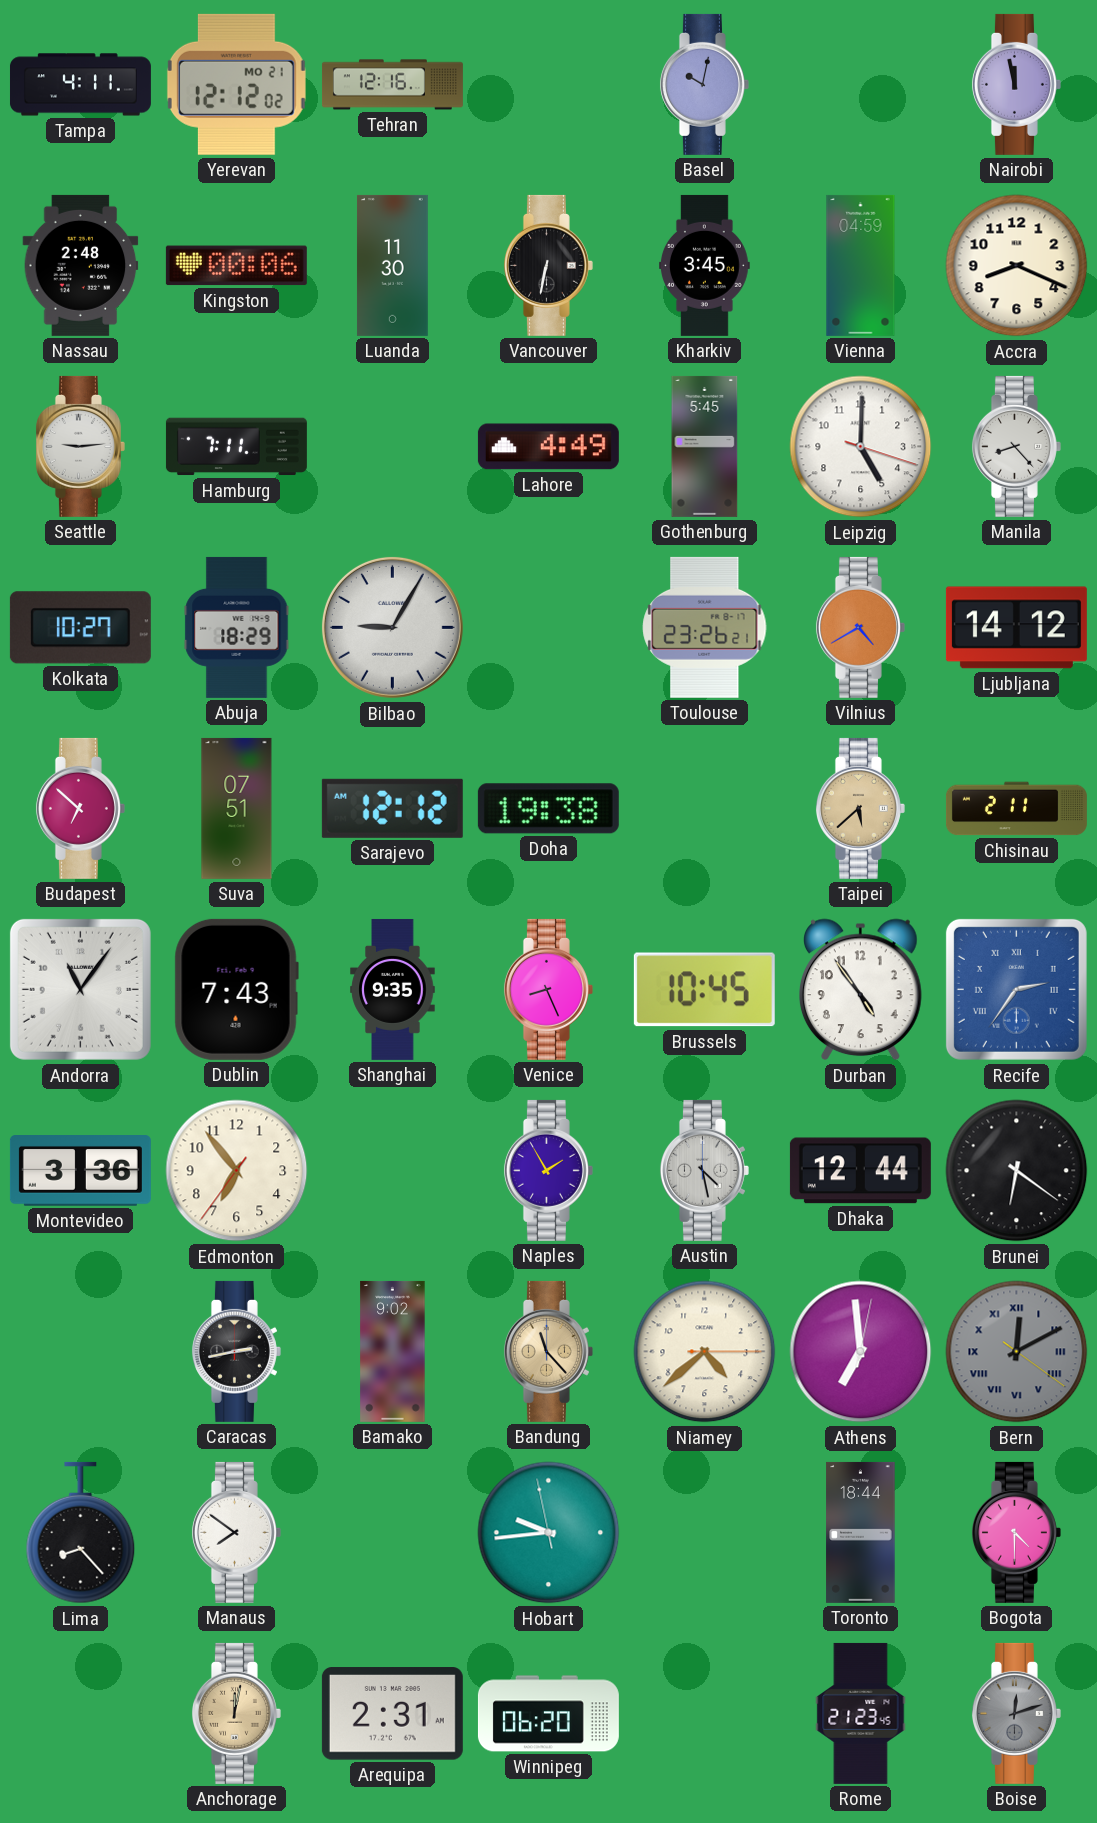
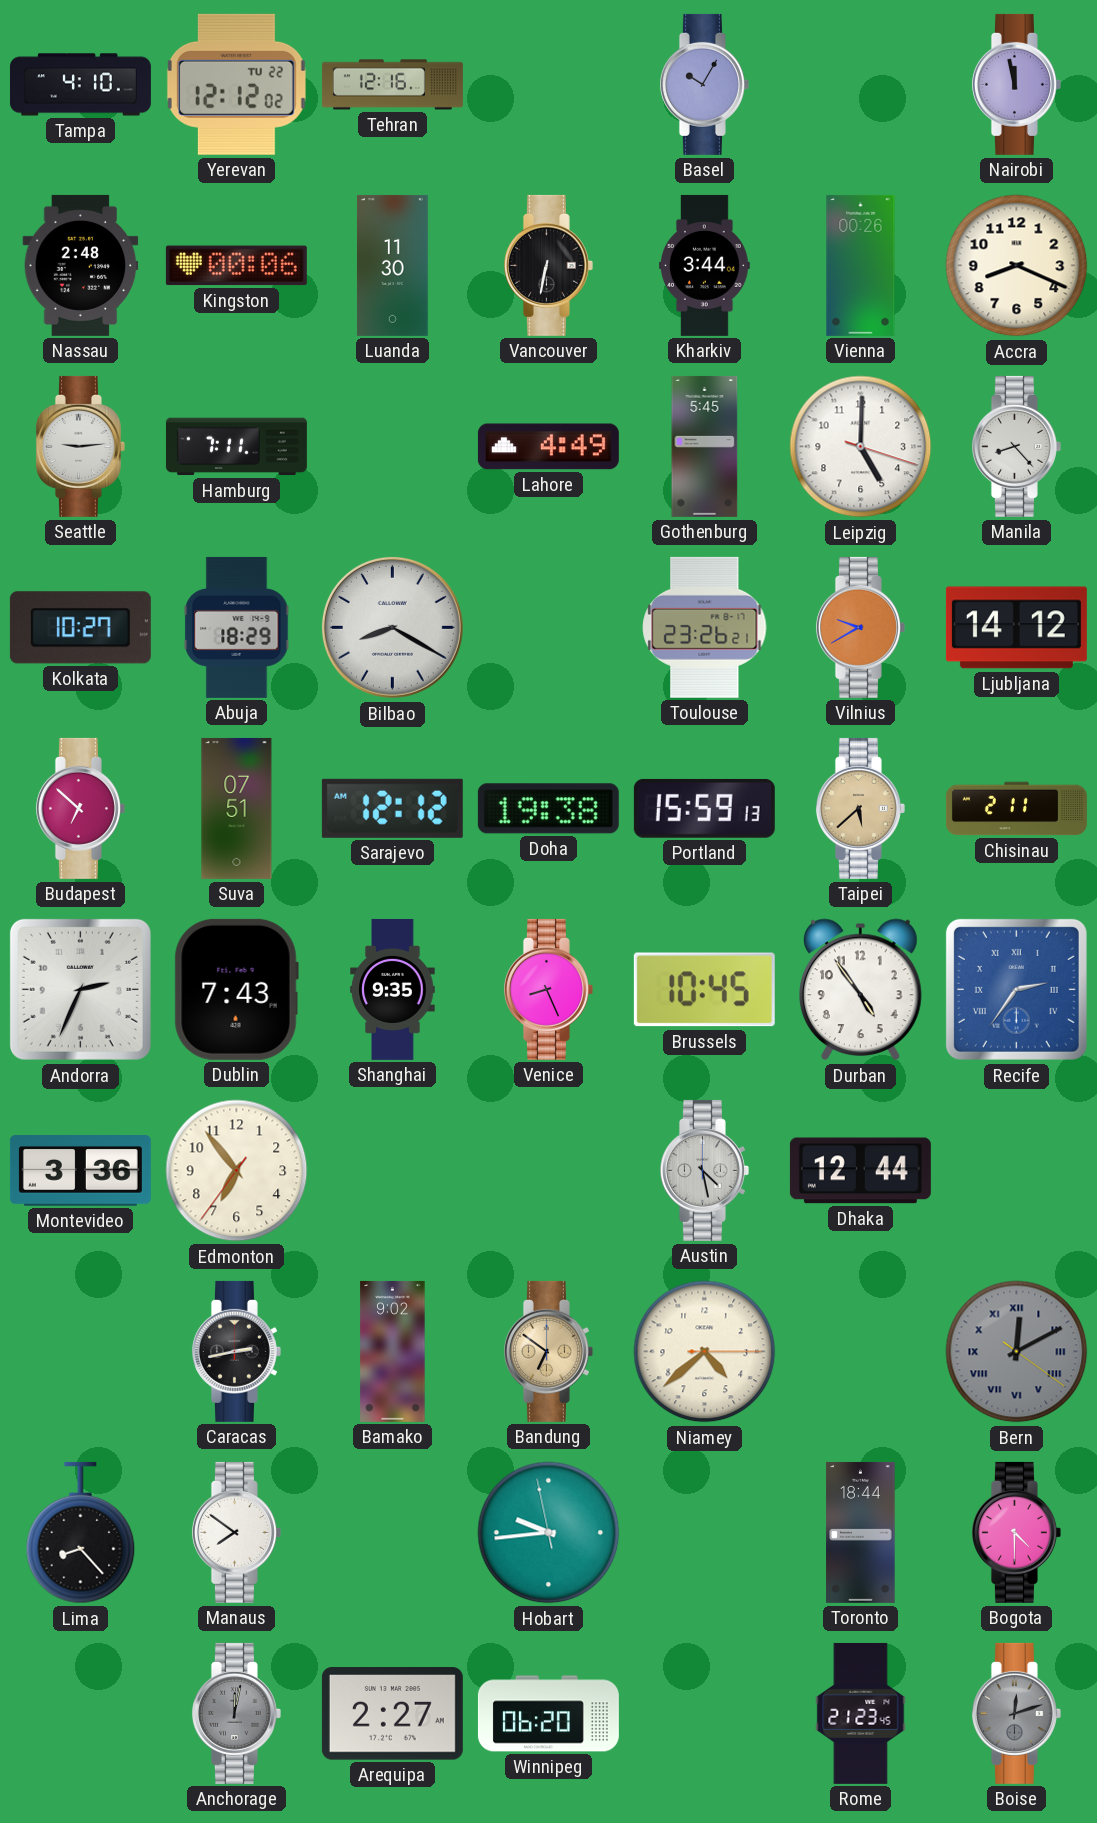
Tampa: 4:11 -> 4:10
Yerevan date: MO 21 -> TU 22
Basel: 10:02 -> 10:05
Kharkiv: 3:45 -> 3:44
Vienna: 04:59 -> 00:26
Bilbao: 9:05 -> 8:20
Vilnius: 4:40 -> 9:40
Portland: none -> 15:59
Andorra: 11:06 -> 2:34
Naples: 1:55 -> none
Brunei: 6:21 -> none
Bandung: 11:23 -> 6:51
Athens: 6:59 -> none
Anchorage dial: champagne -> grey
Arequipa: 2:31 -> 2:27
